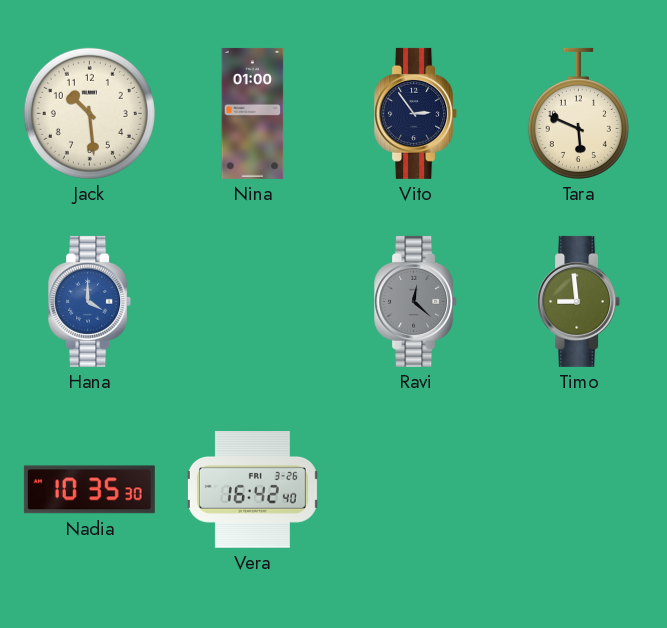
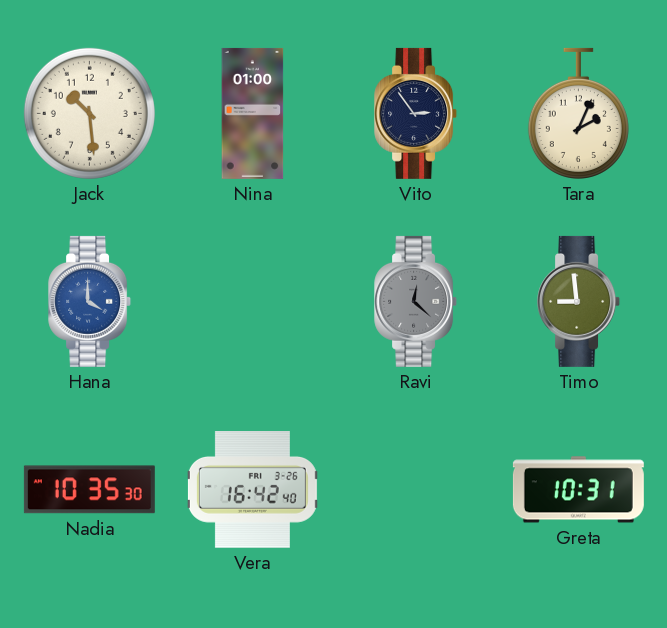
Tara: 5:49 -> 2:04
Greta: none -> 10:31
